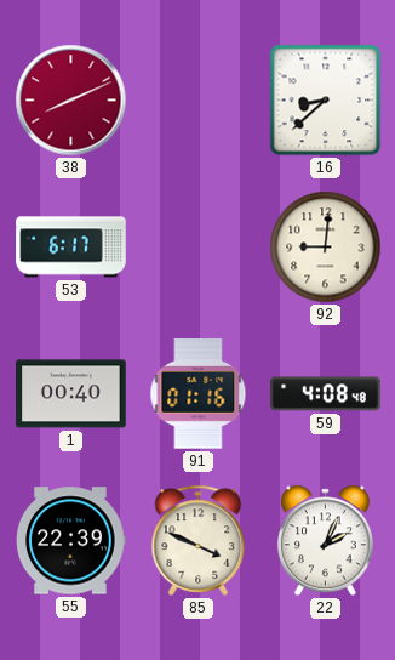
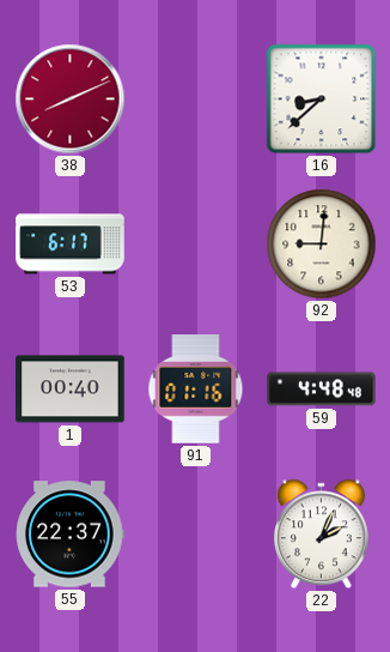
59: 4:08 -> 4:48
55: 22:39 -> 22:37
85: 3:49 -> none
